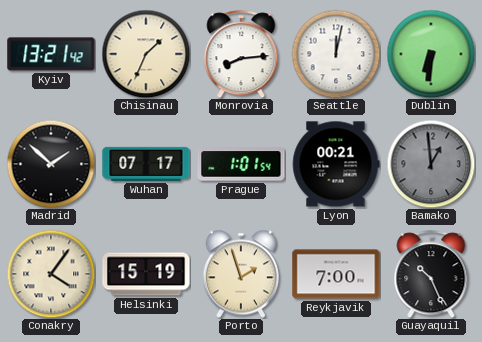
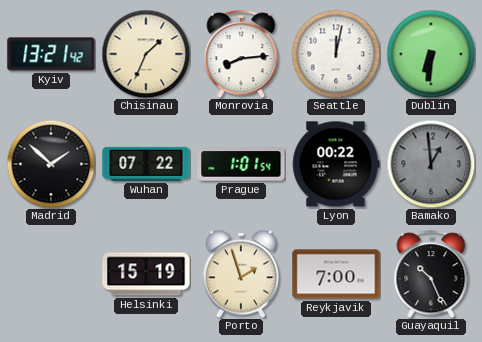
Wuhan: 07:17 -> 07:22
Lyon: 00:21 -> 00:22
Conakry: 4:06 -> none
